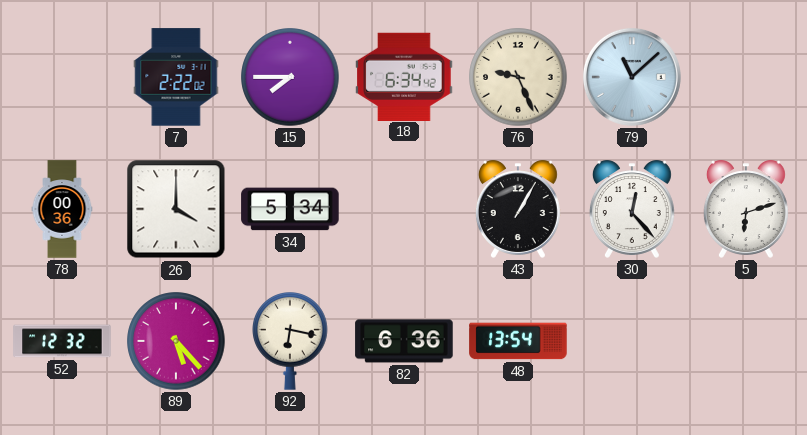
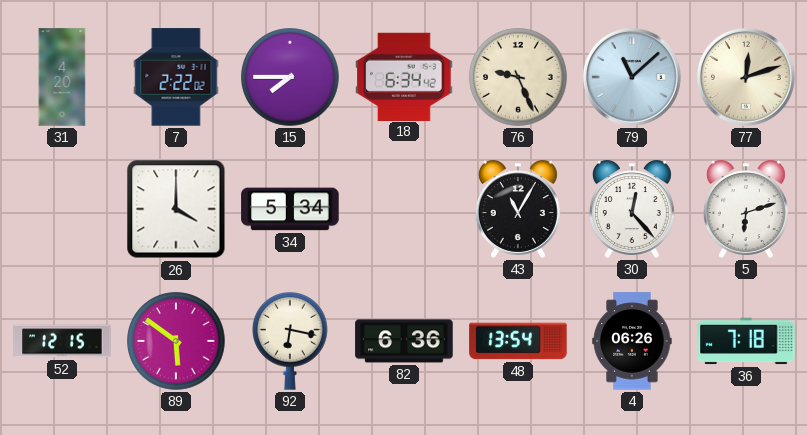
31: none -> 4:20
77: none -> 12:12
78: 00:36 -> none
43: 1:05 -> 11:05
52: 12:32 -> 12:15
89: 5:23 -> 5:51
4: none -> 06:26
36: none -> 7:18
